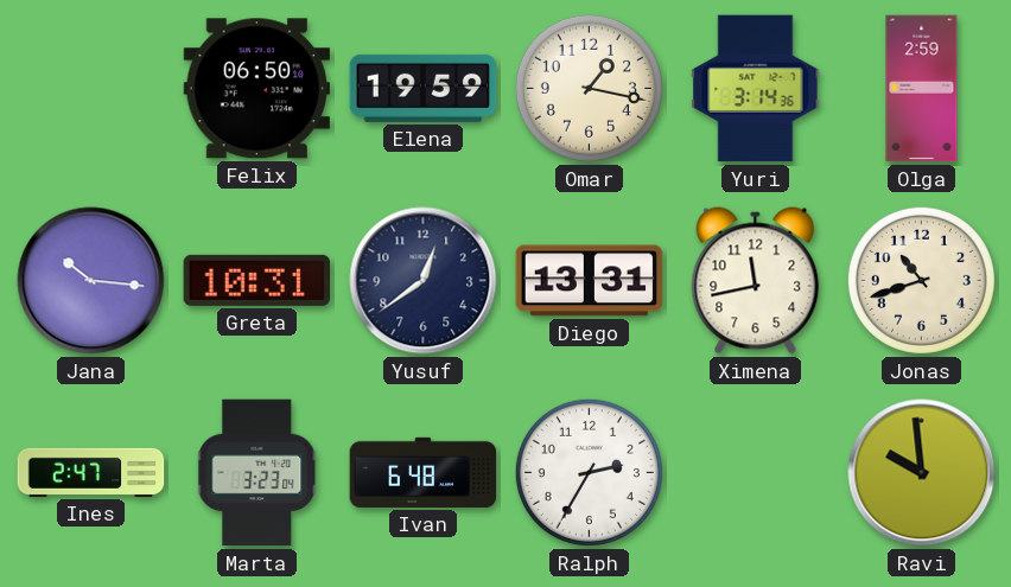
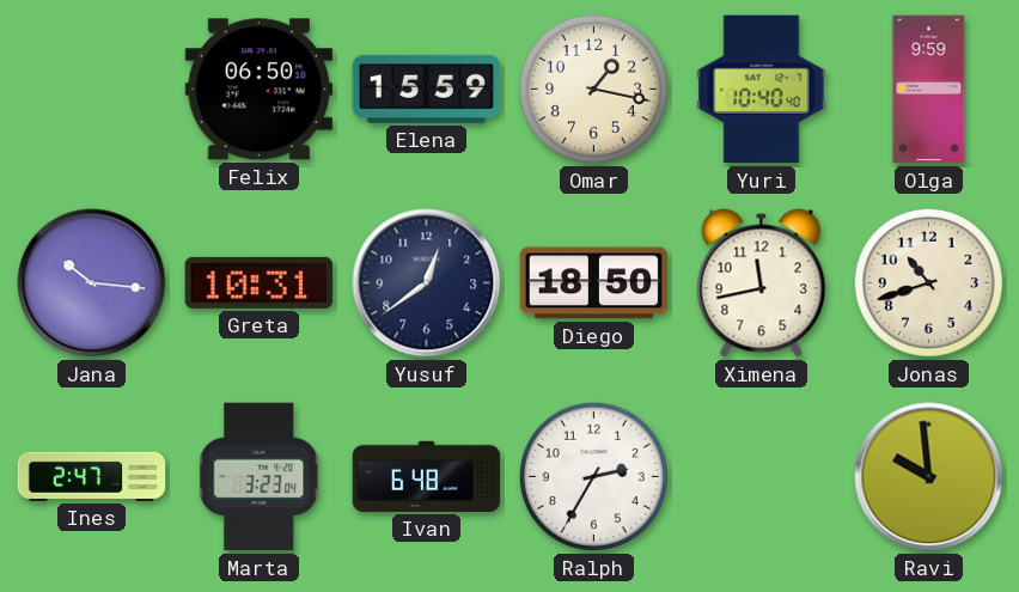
Elena: 19:59 -> 15:59
Yuri: 3:14 -> 10:40
Olga: 2:59 -> 9:59
Diego: 13:31 -> 18:50
